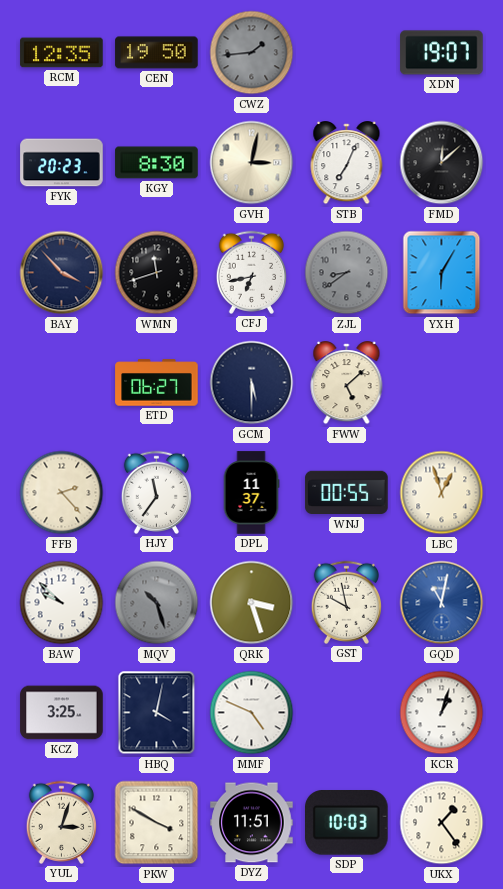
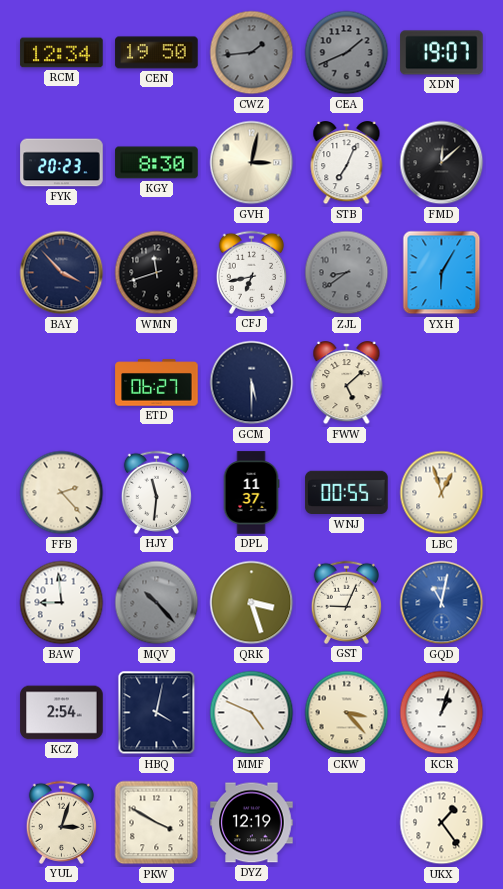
RCM: 12:35 -> 12:34
CEA: none -> 1:41
HJY: 11:36 -> 11:31
BAW: 9:52 -> 8:59
MQV: 10:27 -> 10:23
GST: 9:58 -> 9:04
KCZ: 3:25 -> 2:54
CKW: none -> 3:23
DYZ: 11:51 -> 12:19
SDP: 10:03 -> none
